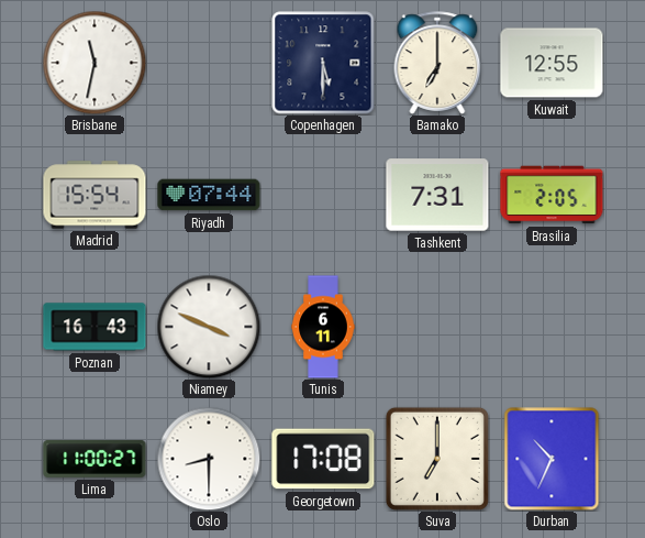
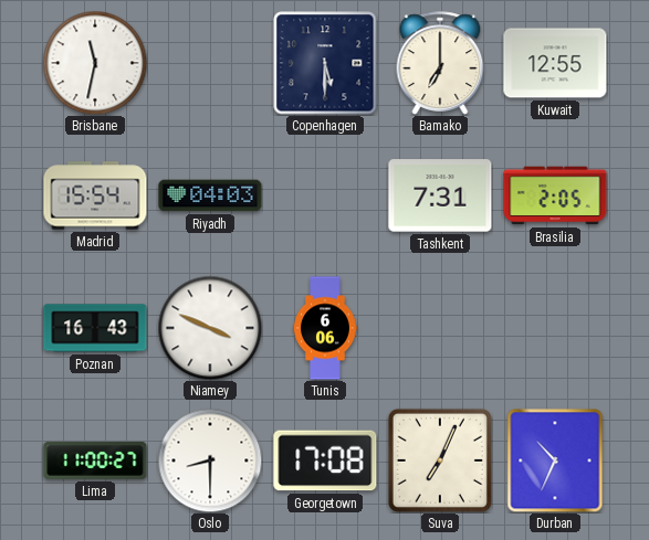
Riyadh: 07:44 -> 04:03
Tunis: 6:11 -> 6:06
Suva: 7:00 -> 7:04
